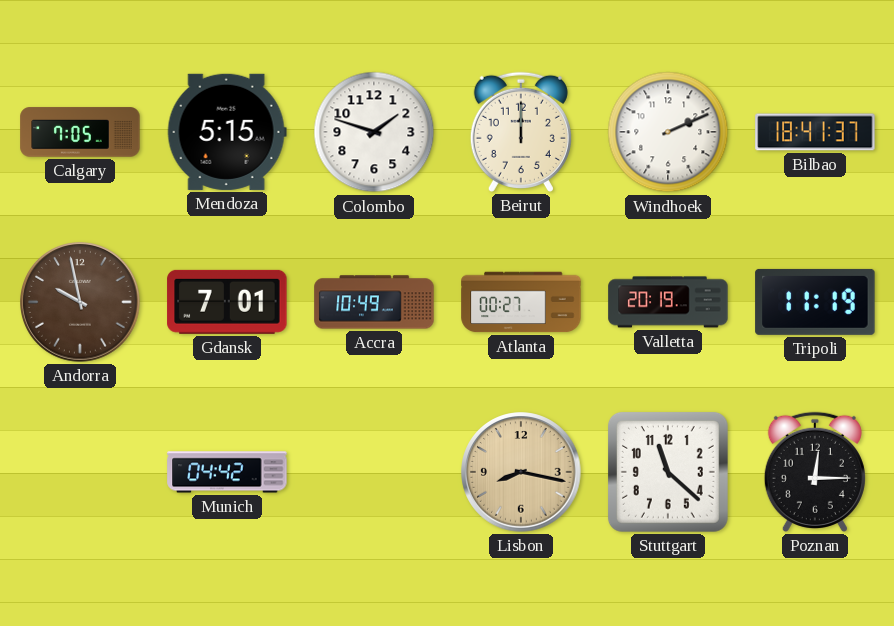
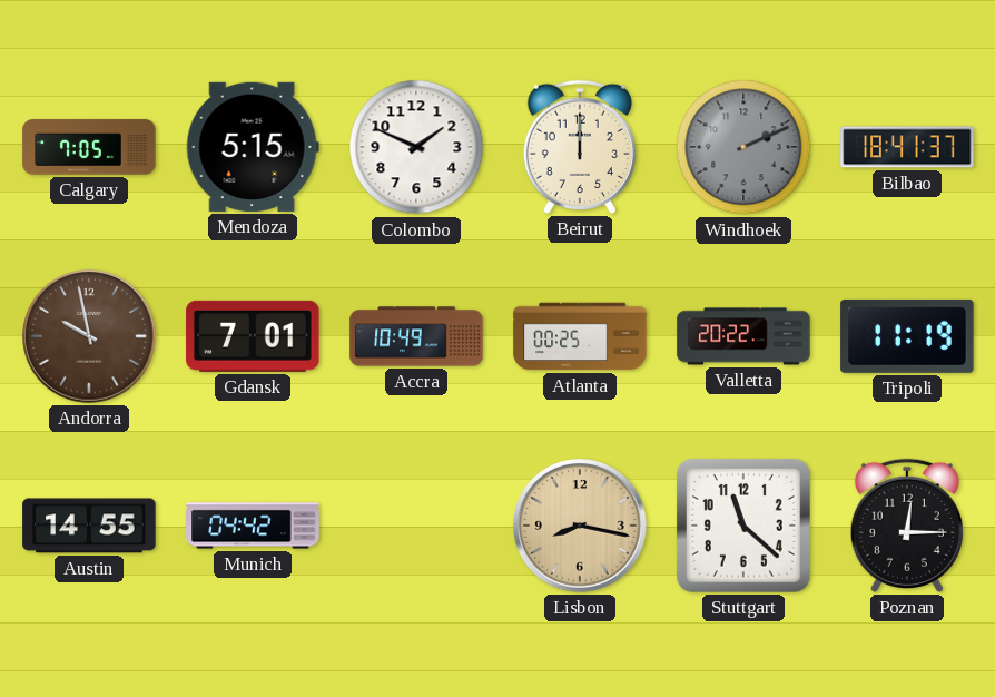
Colombo: 1:48 -> 1:49
Windhoek dial: white -> grey
Atlanta: 00:27 -> 00:25
Valletta: 20:19 -> 20:22
Austin: none -> 14:55
